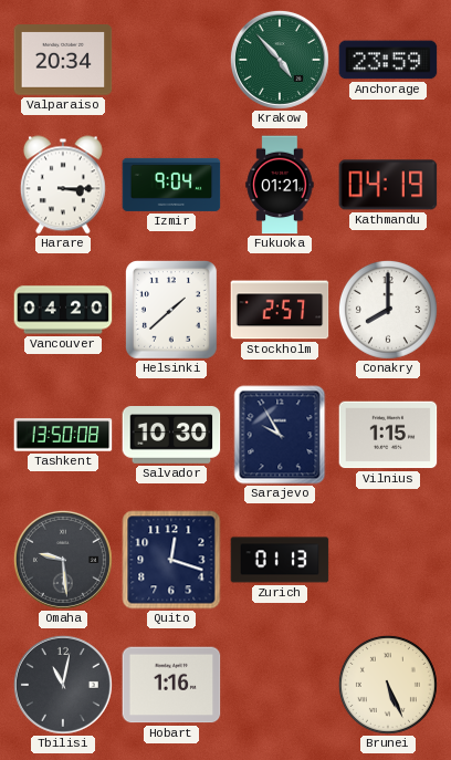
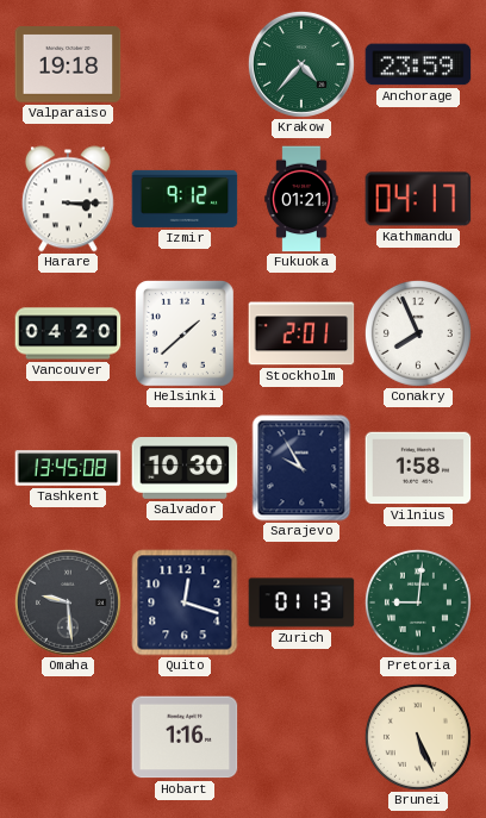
Valparaiso: 20:34 -> 19:18
Krakow: 4:53 -> 4:37
Izmir: 9:04 -> 9:12
Kathmandu: 04:19 -> 04:17
Stockholm: 2:57 -> 2:01
Conakry: 8:00 -> 7:56
Tashkent: 13:50 -> 13:45
Vilnius: 1:15 -> 1:58
Pretoria: none -> 9:01
Tbilisi: 11:02 -> none
